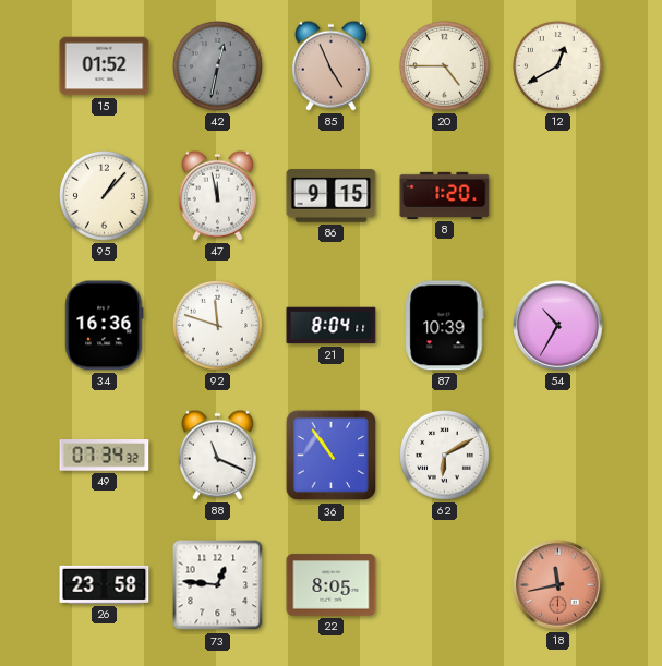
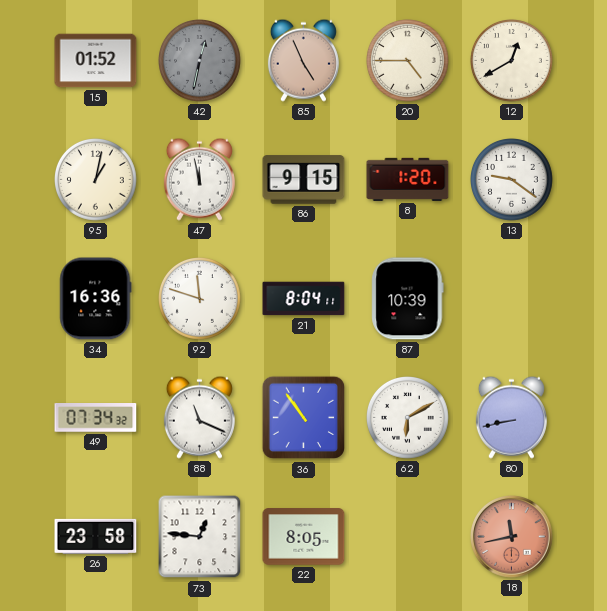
95: 1:07 -> 1:02
13: none -> 9:21
54: 10:35 -> none
80: none -> 8:43
